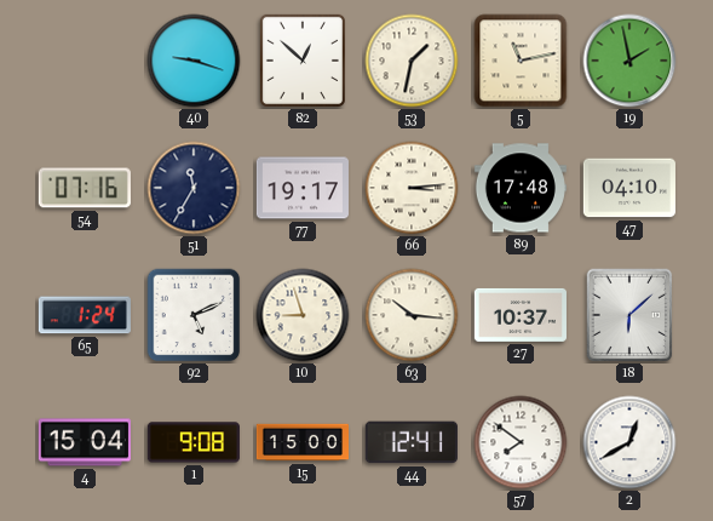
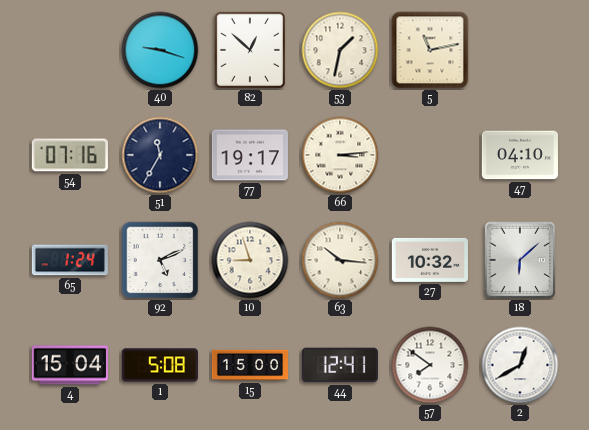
19: 1:58 -> none
89: 17:48 -> none
27: 10:37 -> 10:32
1: 9:08 -> 5:08
